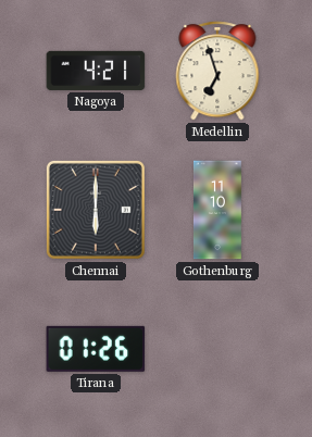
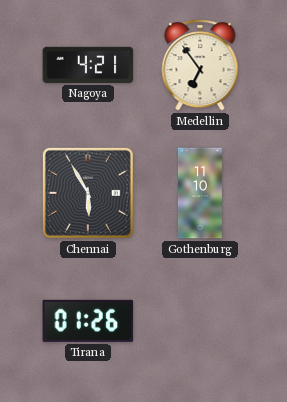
Medellin: 6:57 -> 6:54
Chennai: 6:00 -> 5:55
